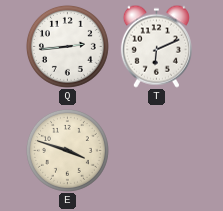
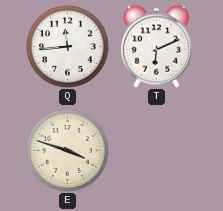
Q: 2:44 -> 11:44
